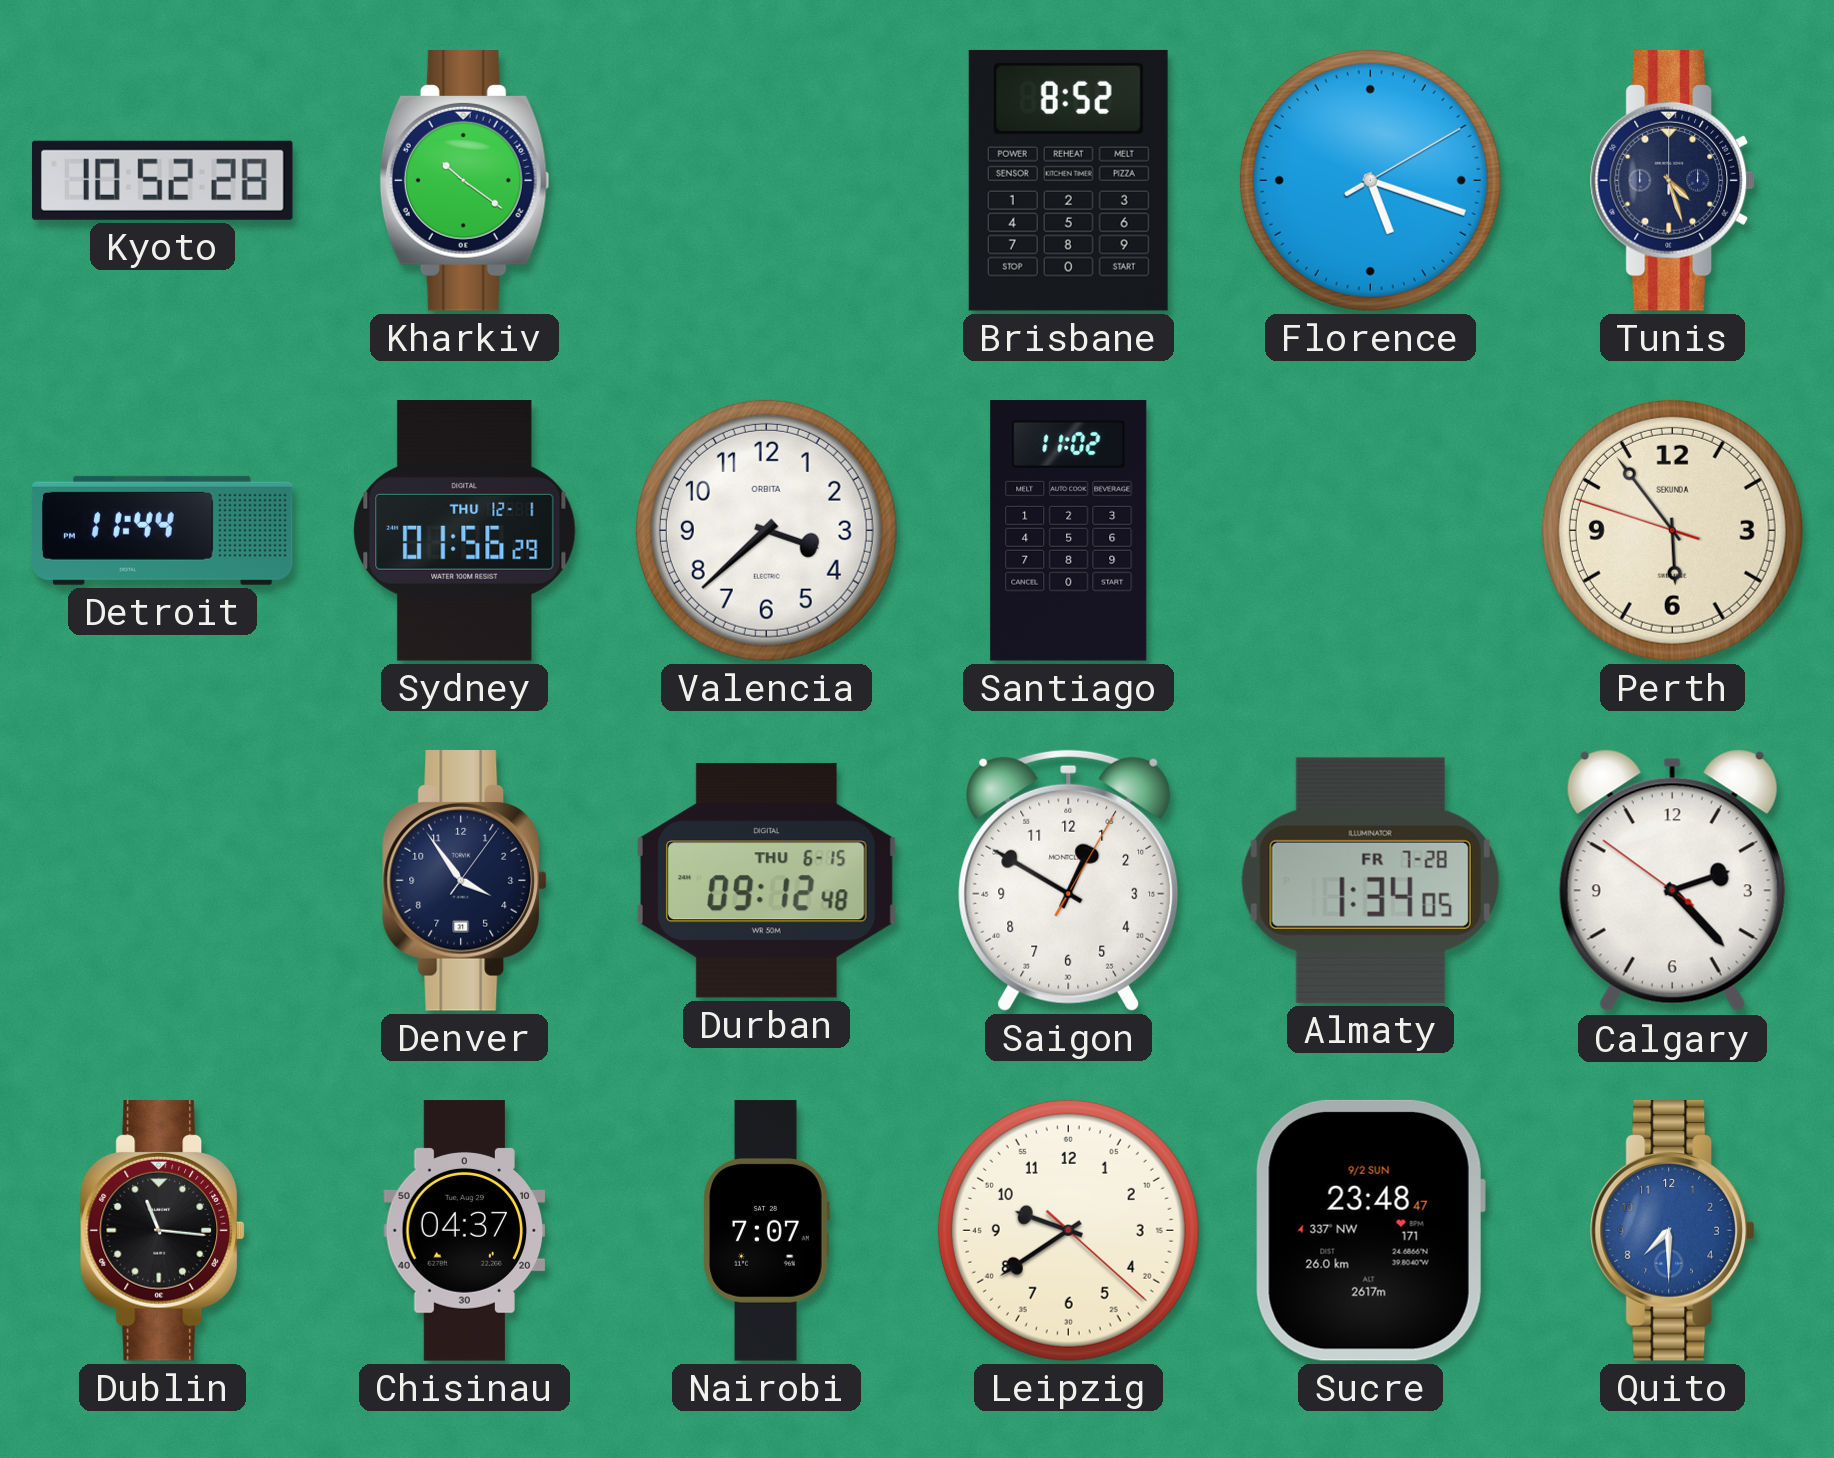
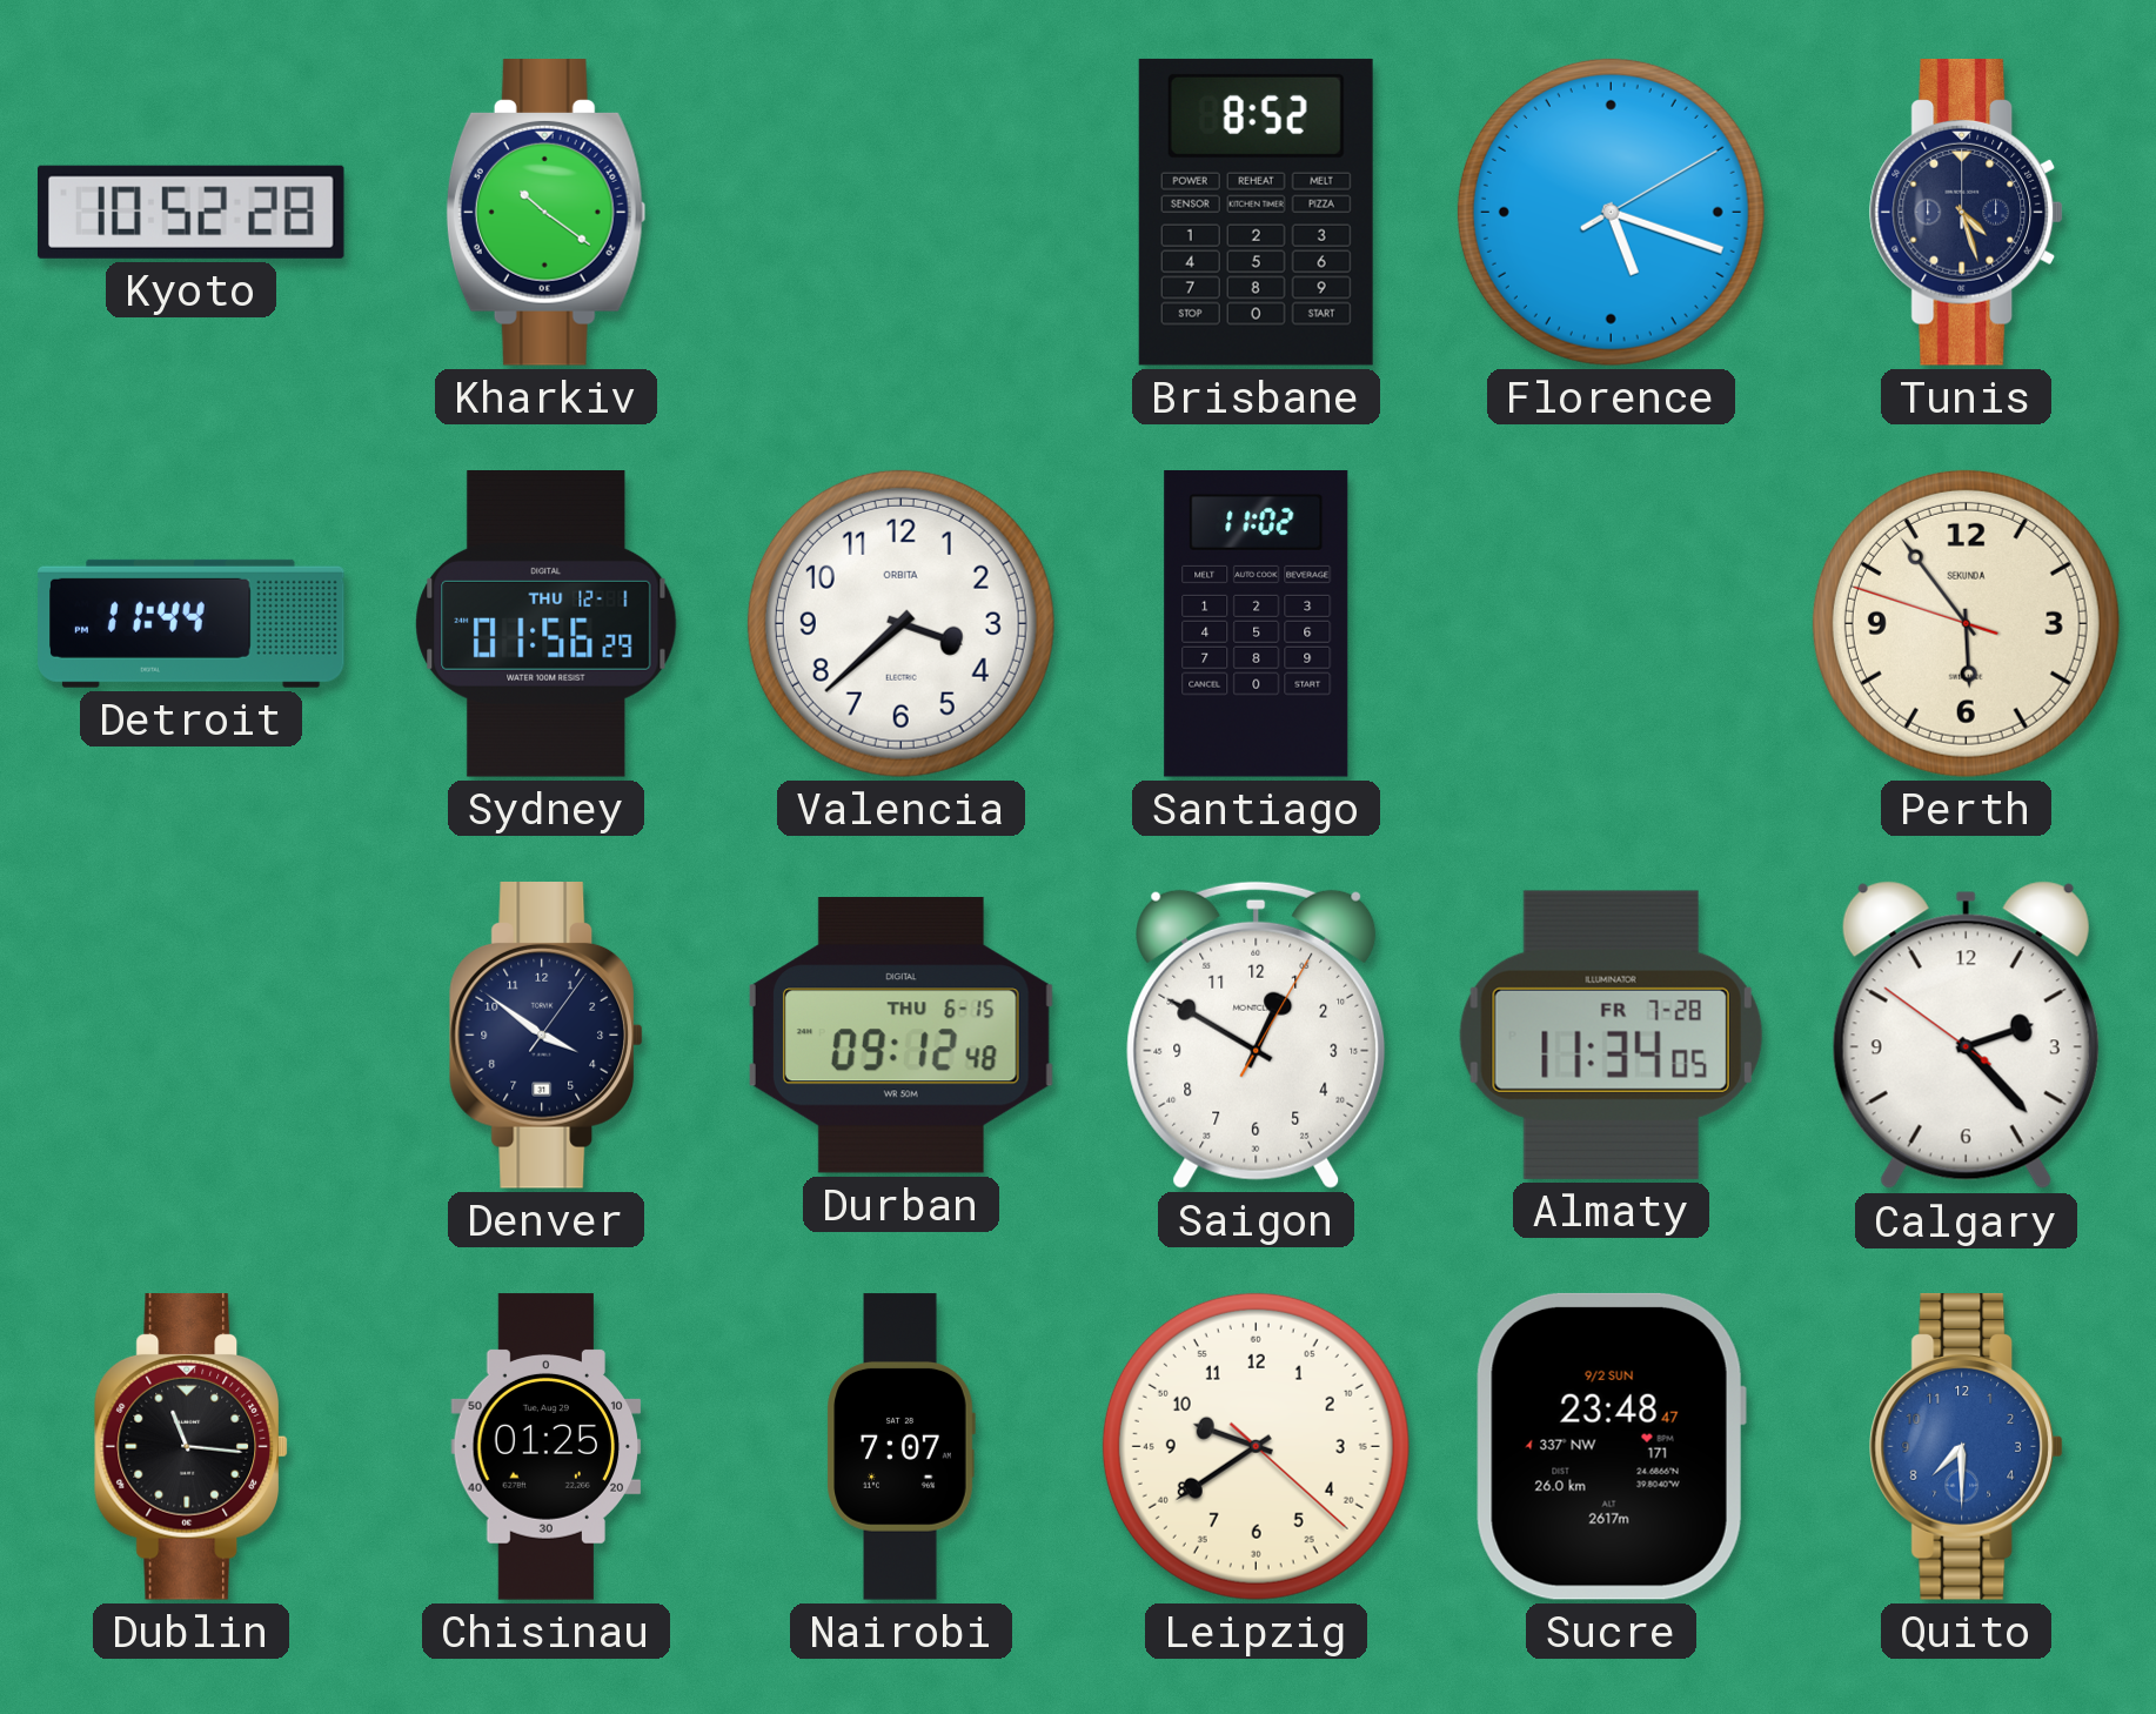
Denver: 3:54 -> 3:51
Almaty: 1:34 -> 11:34
Chisinau: 04:37 -> 01:25
